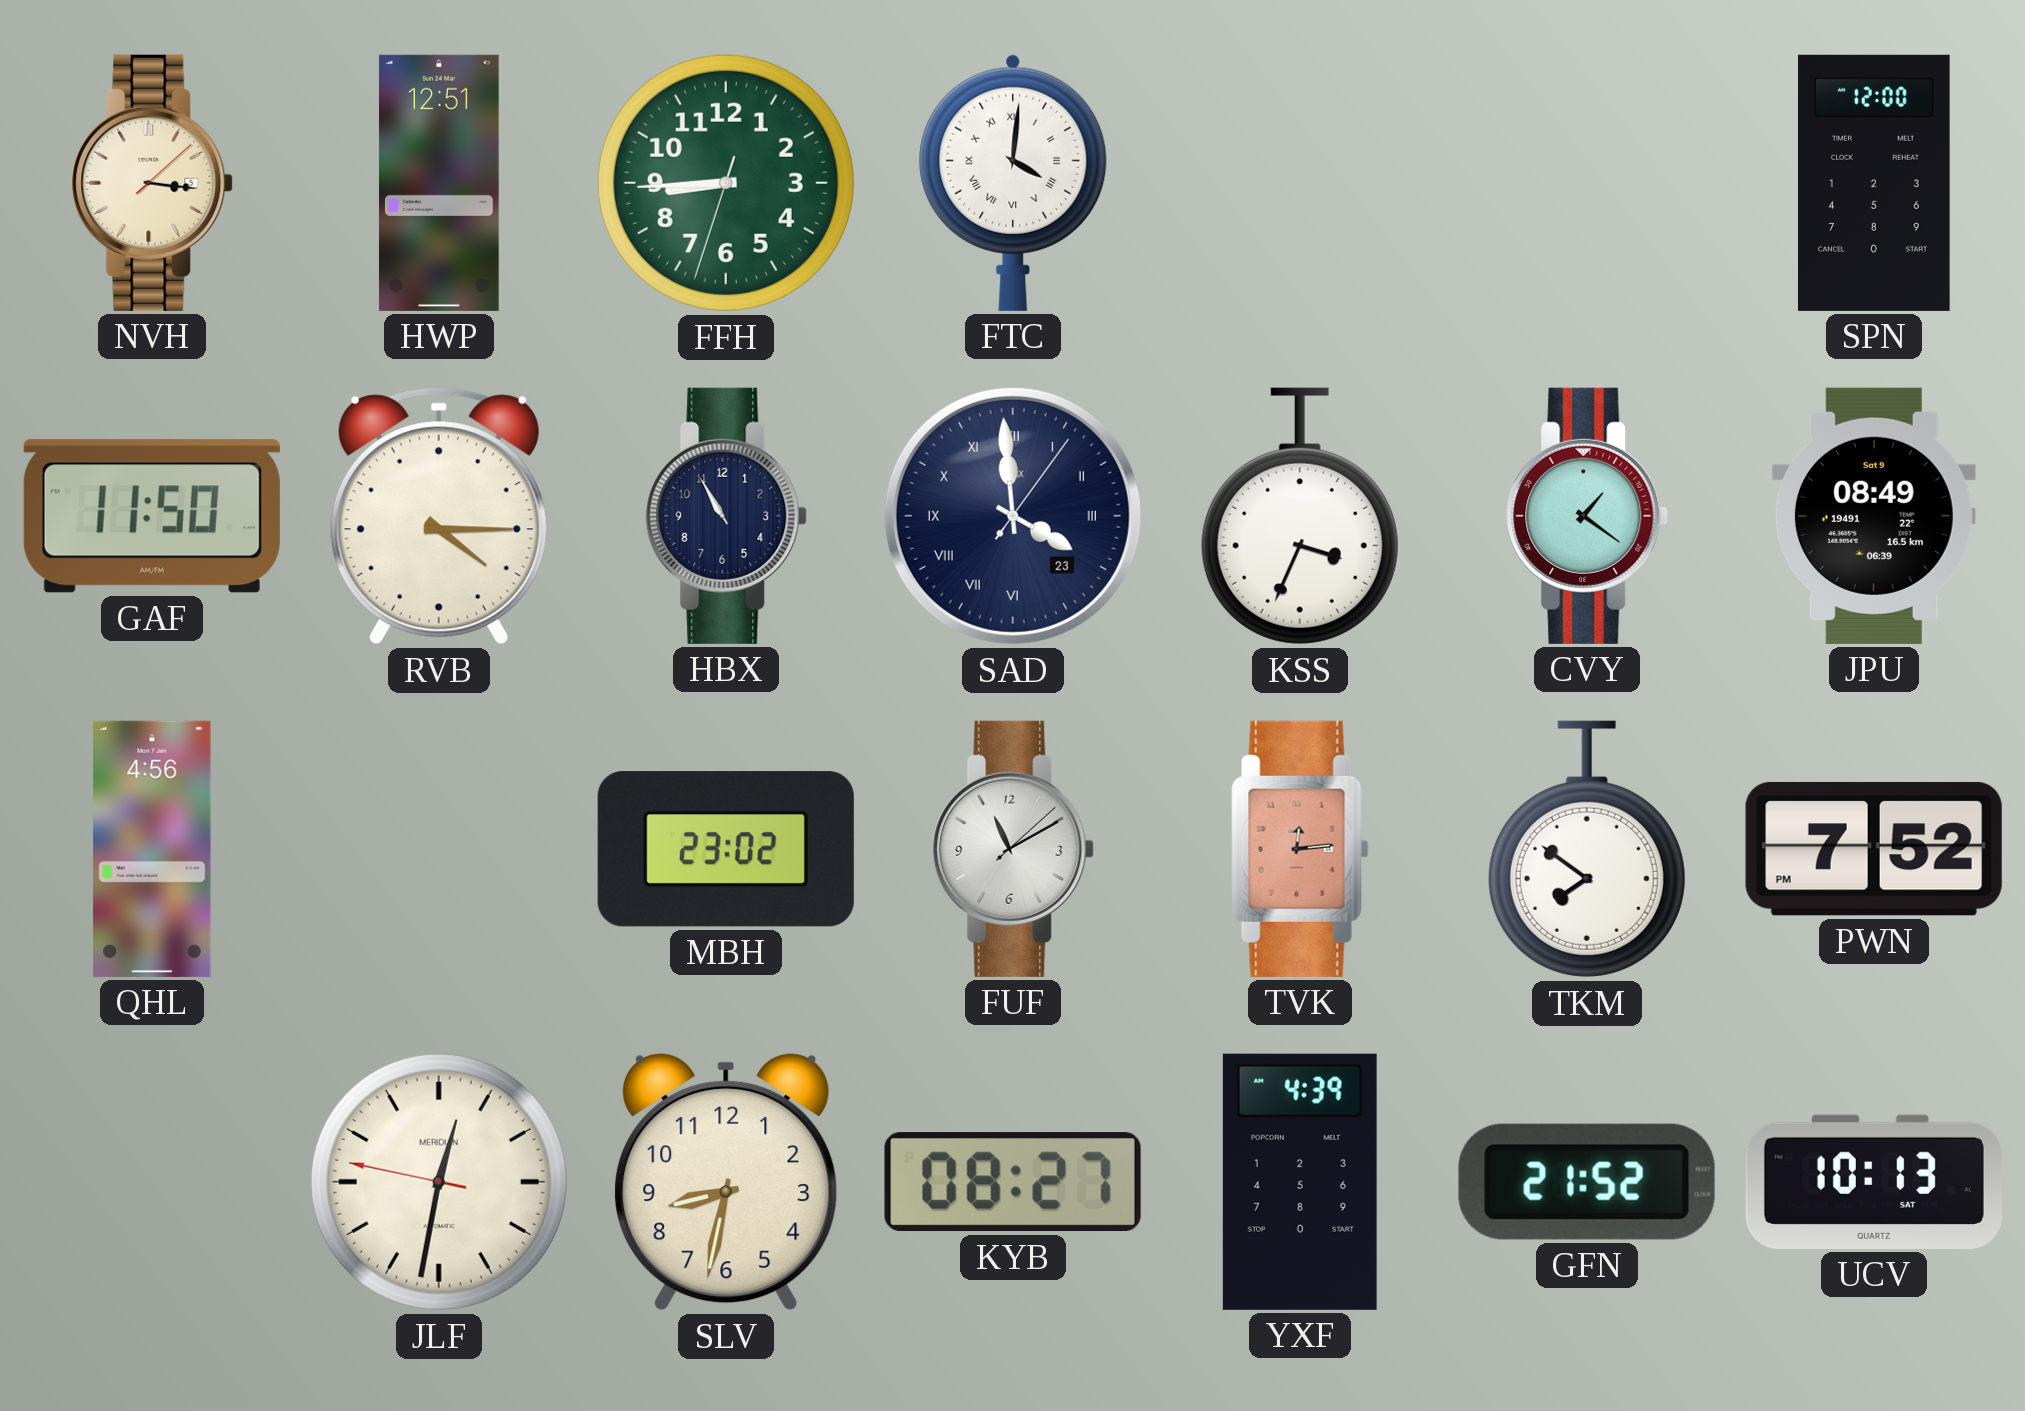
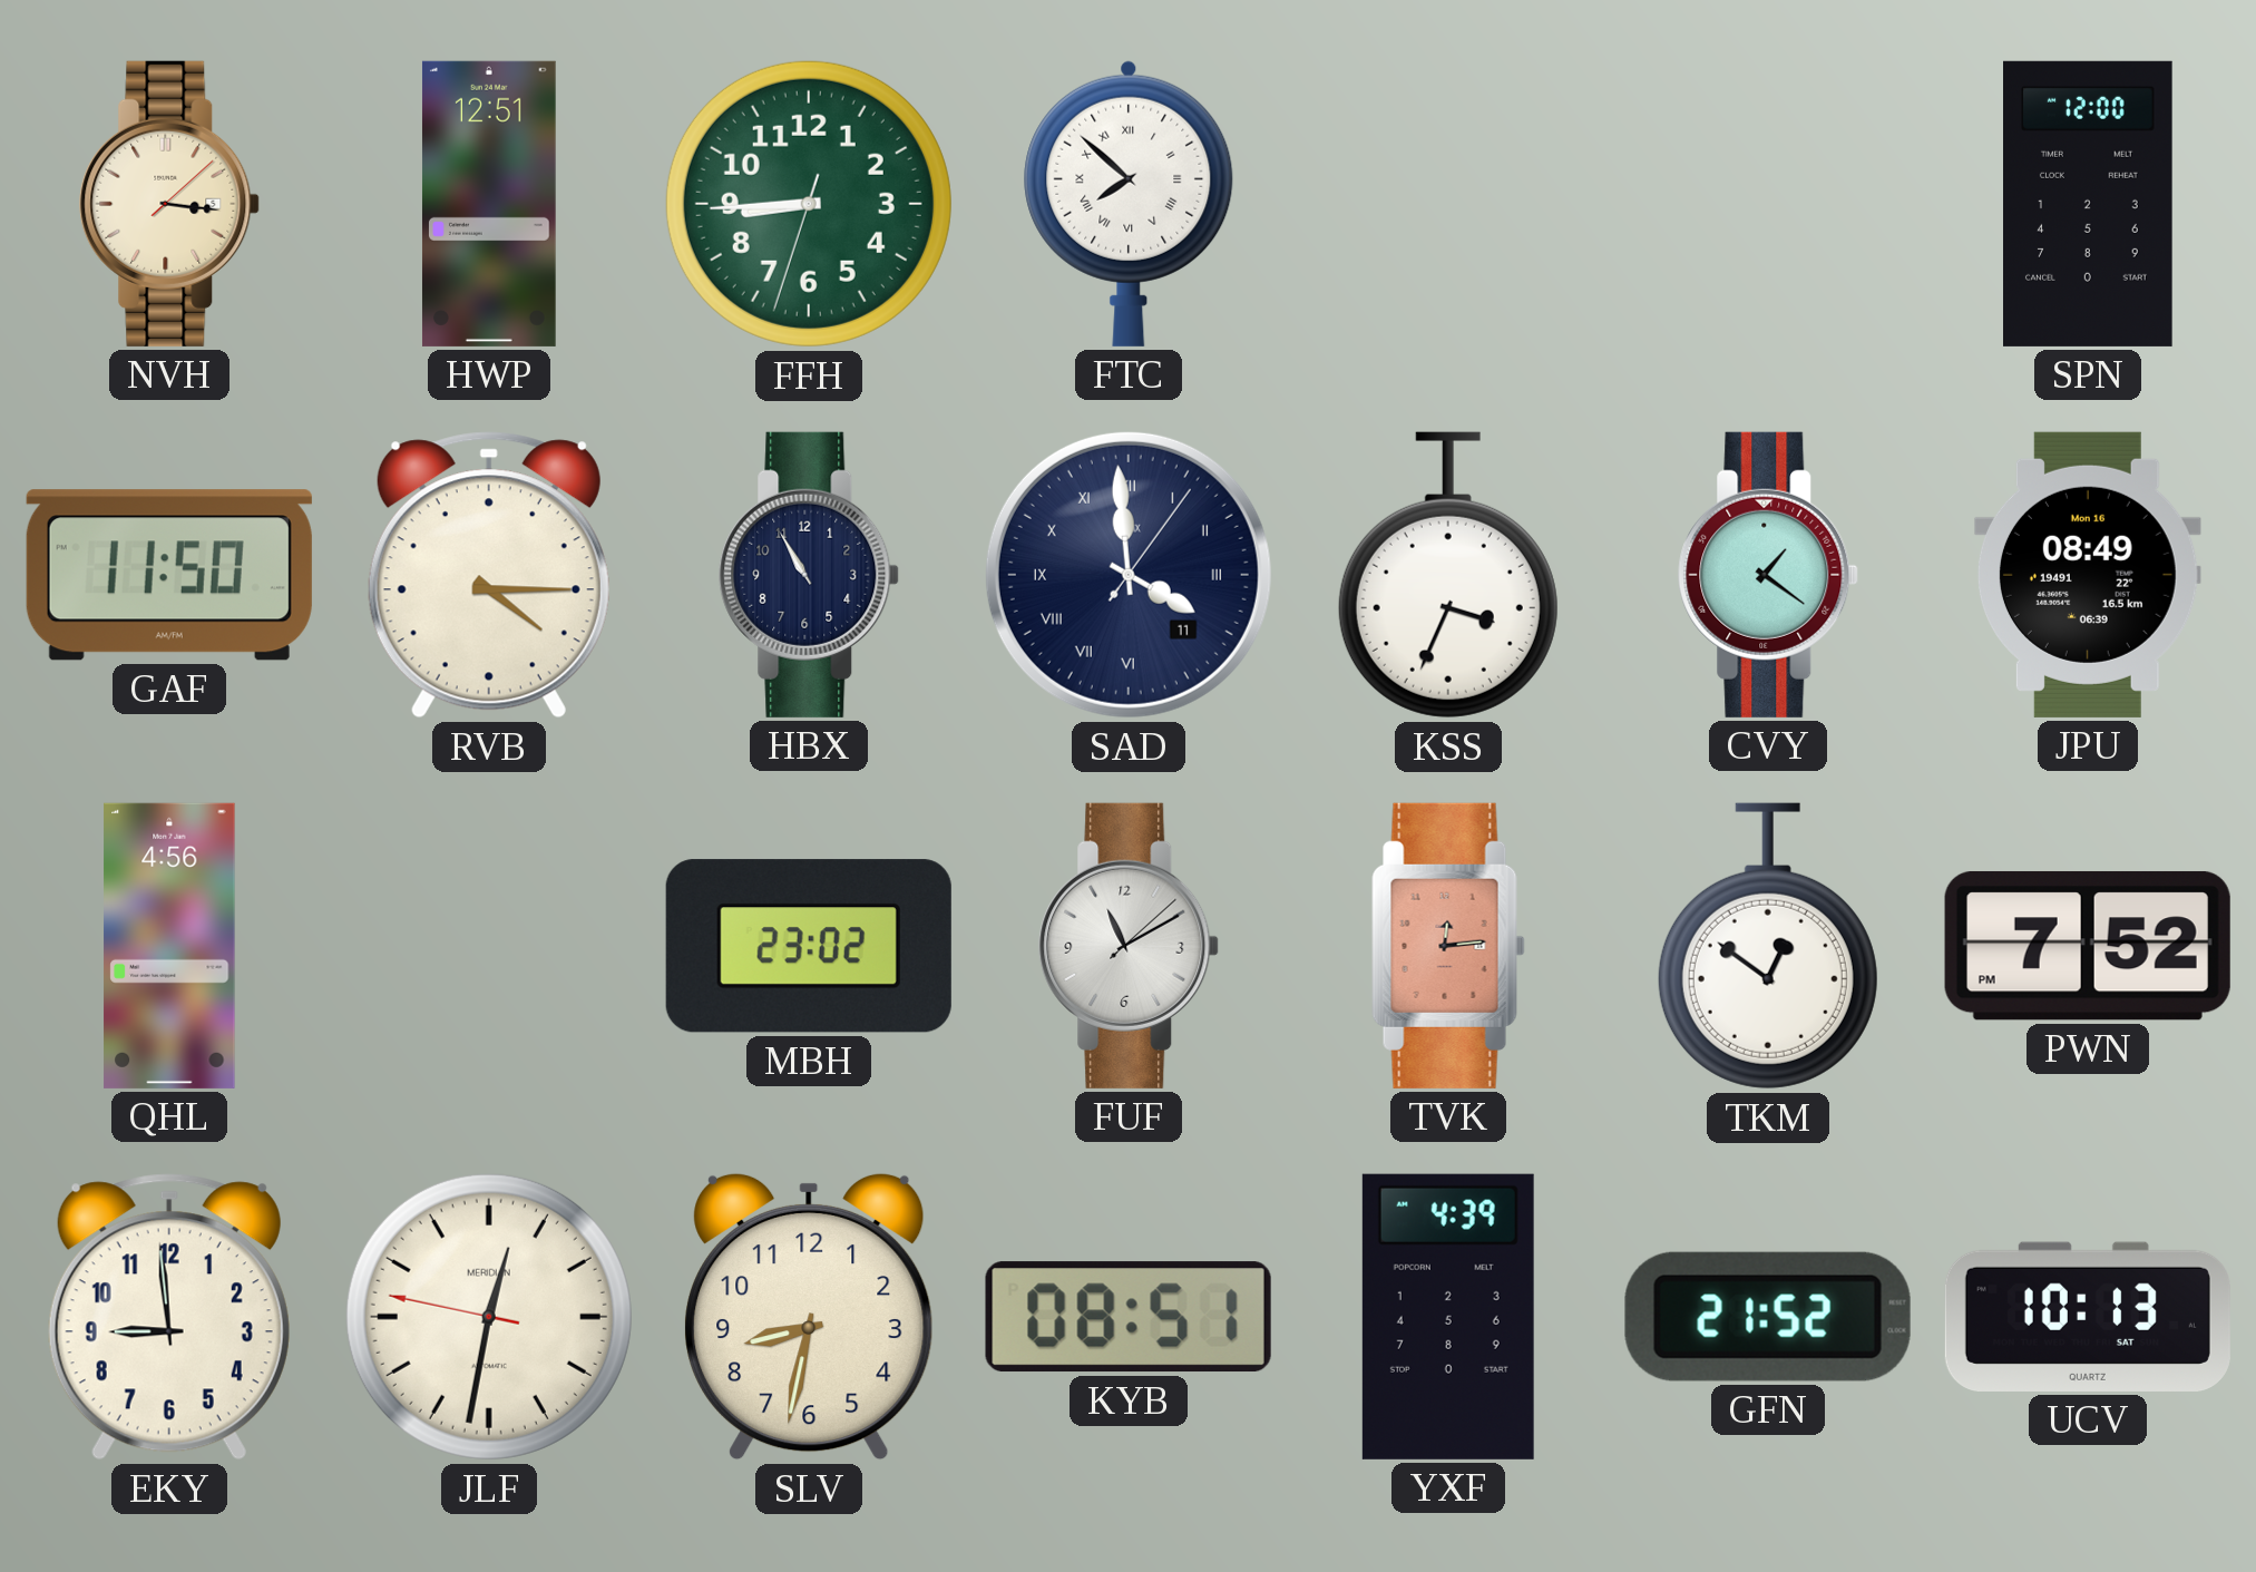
FTC: 4:01 -> 7:52
SAD date: 23 -> 11
JPU date: Sat 9 -> Mon 16
TKM: 7:51 -> 12:51
EKY: none -> 8:59
KYB: 08:27 -> 08:51
